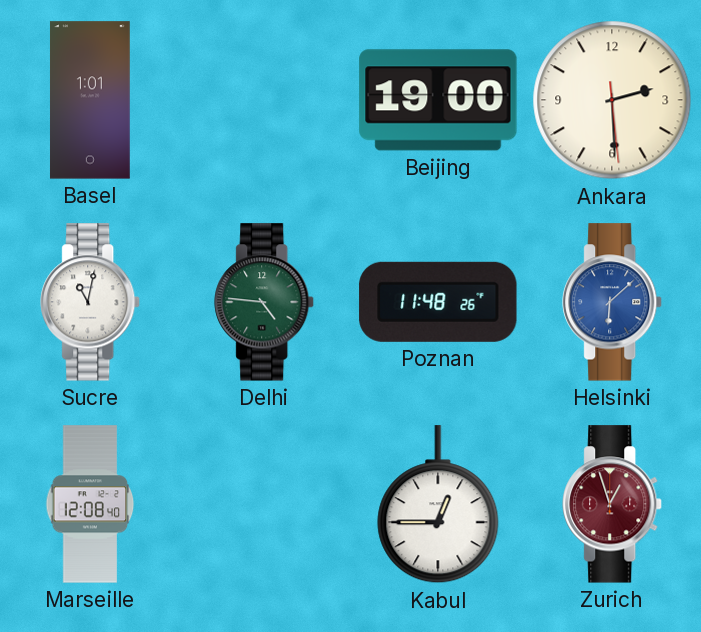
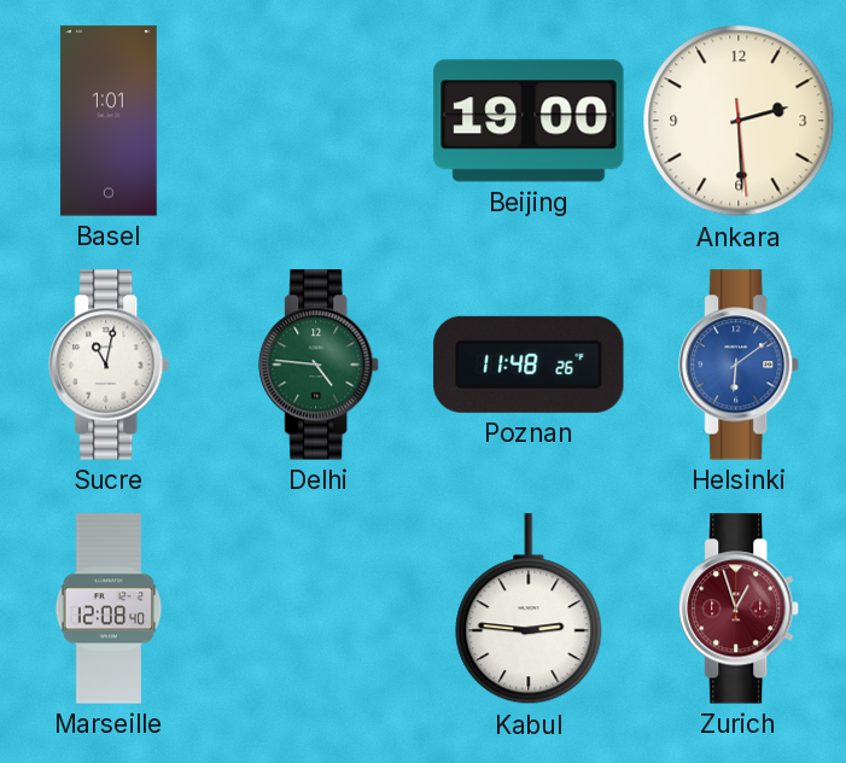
Helsinki: 6:08 -> 6:09
Kabul: 12:45 -> 2:46
